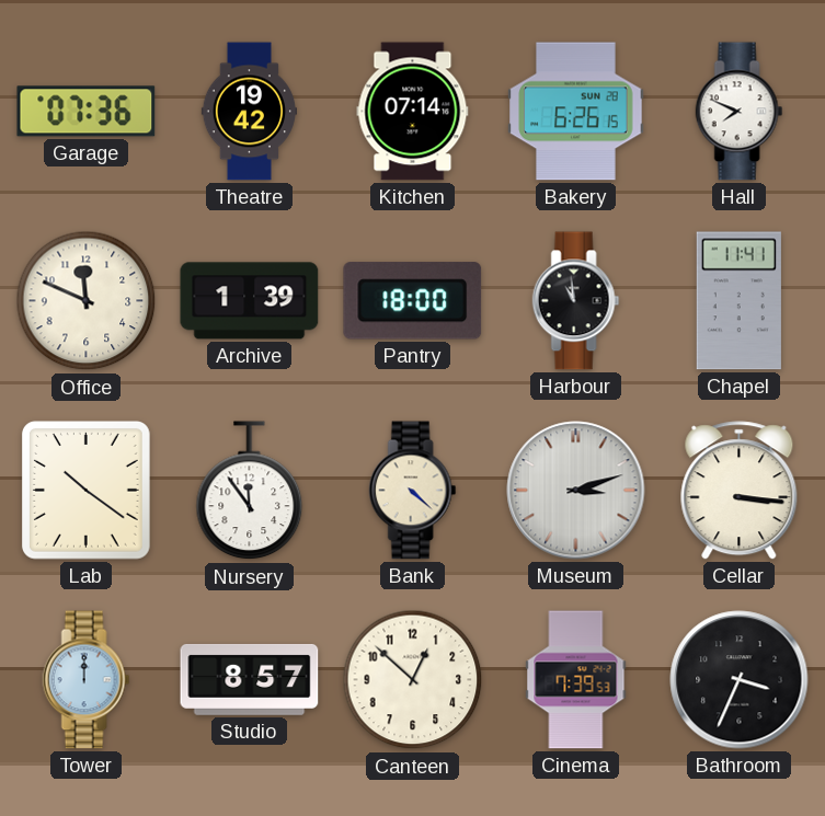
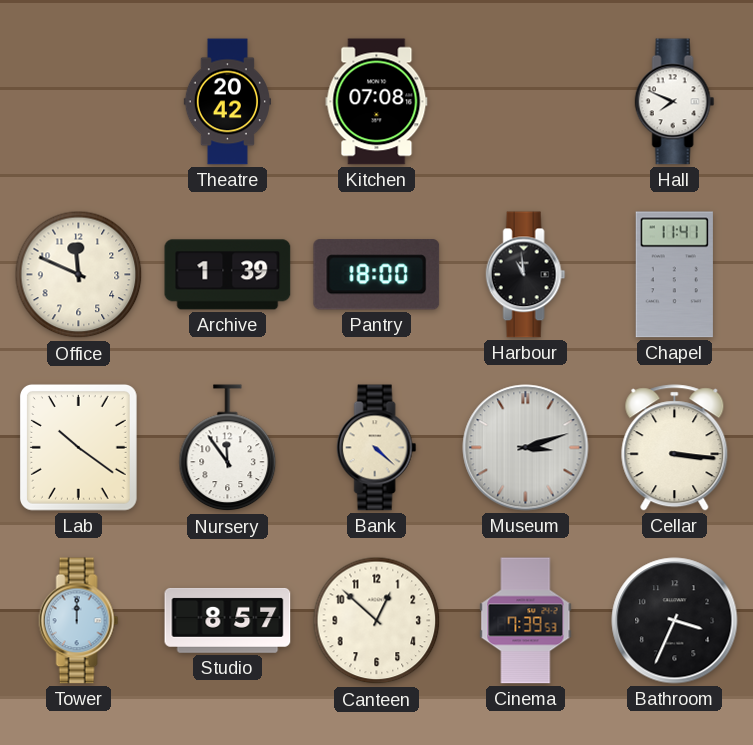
Garage: 07:36 -> none
Theatre: 19:42 -> 20:42
Kitchen: 07:14 -> 07:08
Bakery: 6:26 -> none
